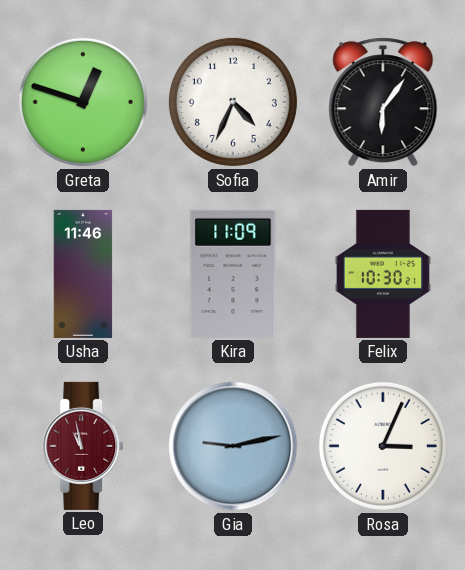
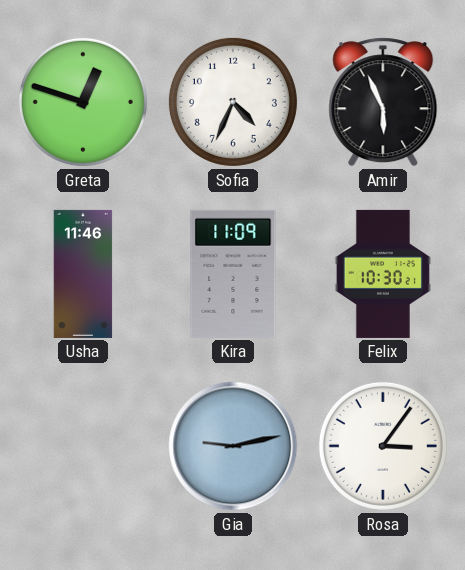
Amir: 6:06 -> 5:56
Leo: 10:58 -> none
Rosa: 3:04 -> 3:06
